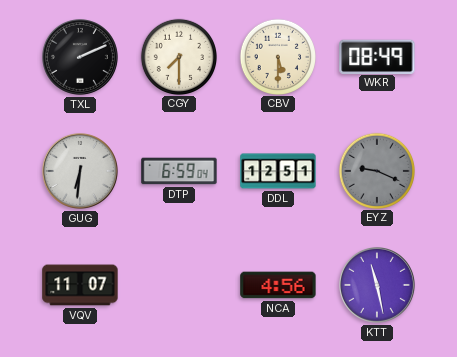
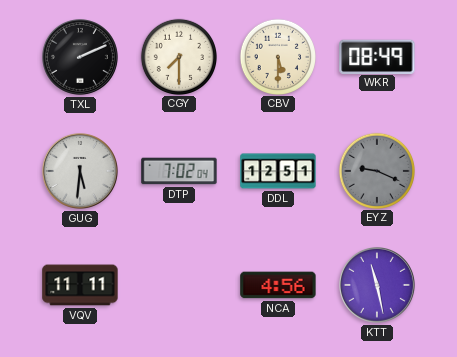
GUG: 6:31 -> 5:31
DTP: 6:59 -> 7:02
VQV: 11:07 -> 11:11
